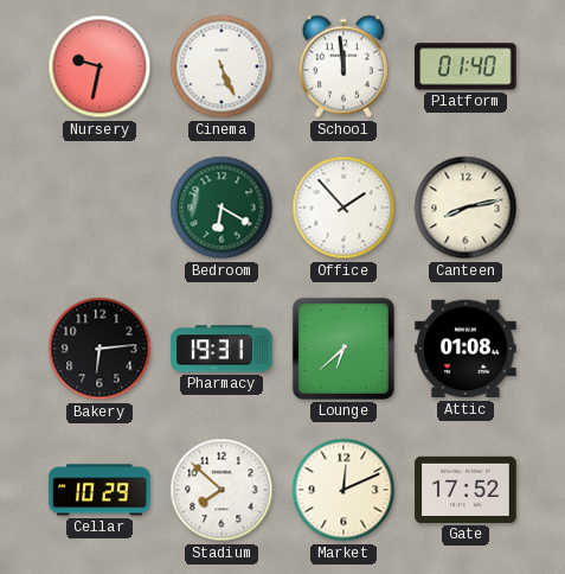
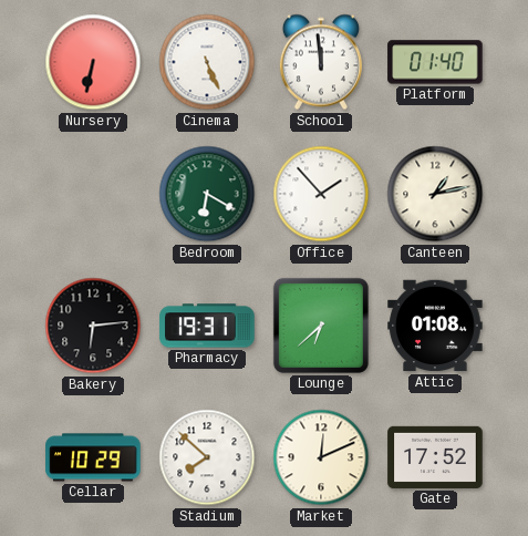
Nursery: 9:32 -> 6:32
Canteen: 8:13 -> 1:13
